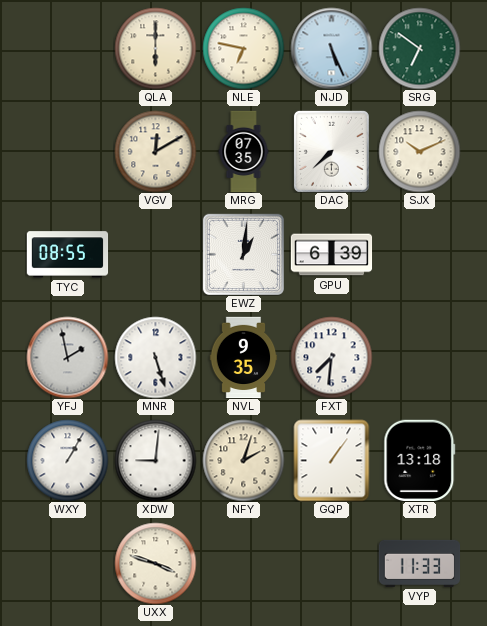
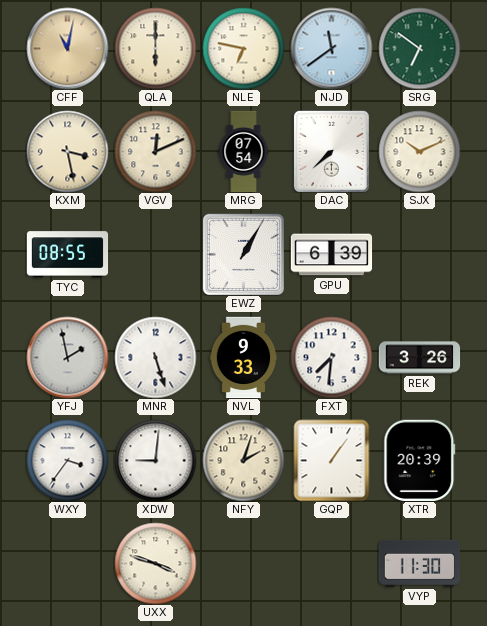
CFF: none -> 11:02
NJD: 5:26 -> 11:39
KXM: none -> 3:28
VGV: 12:10 -> 12:11
MRG: 07:35 -> 07:54
EWZ: 1:01 -> 1:05
NVL: 9:35 -> 9:33
REK: none -> 3:26
WXY: 1:05 -> 3:36
XTR: 13:18 -> 20:39
VYP: 11:33 -> 11:30
